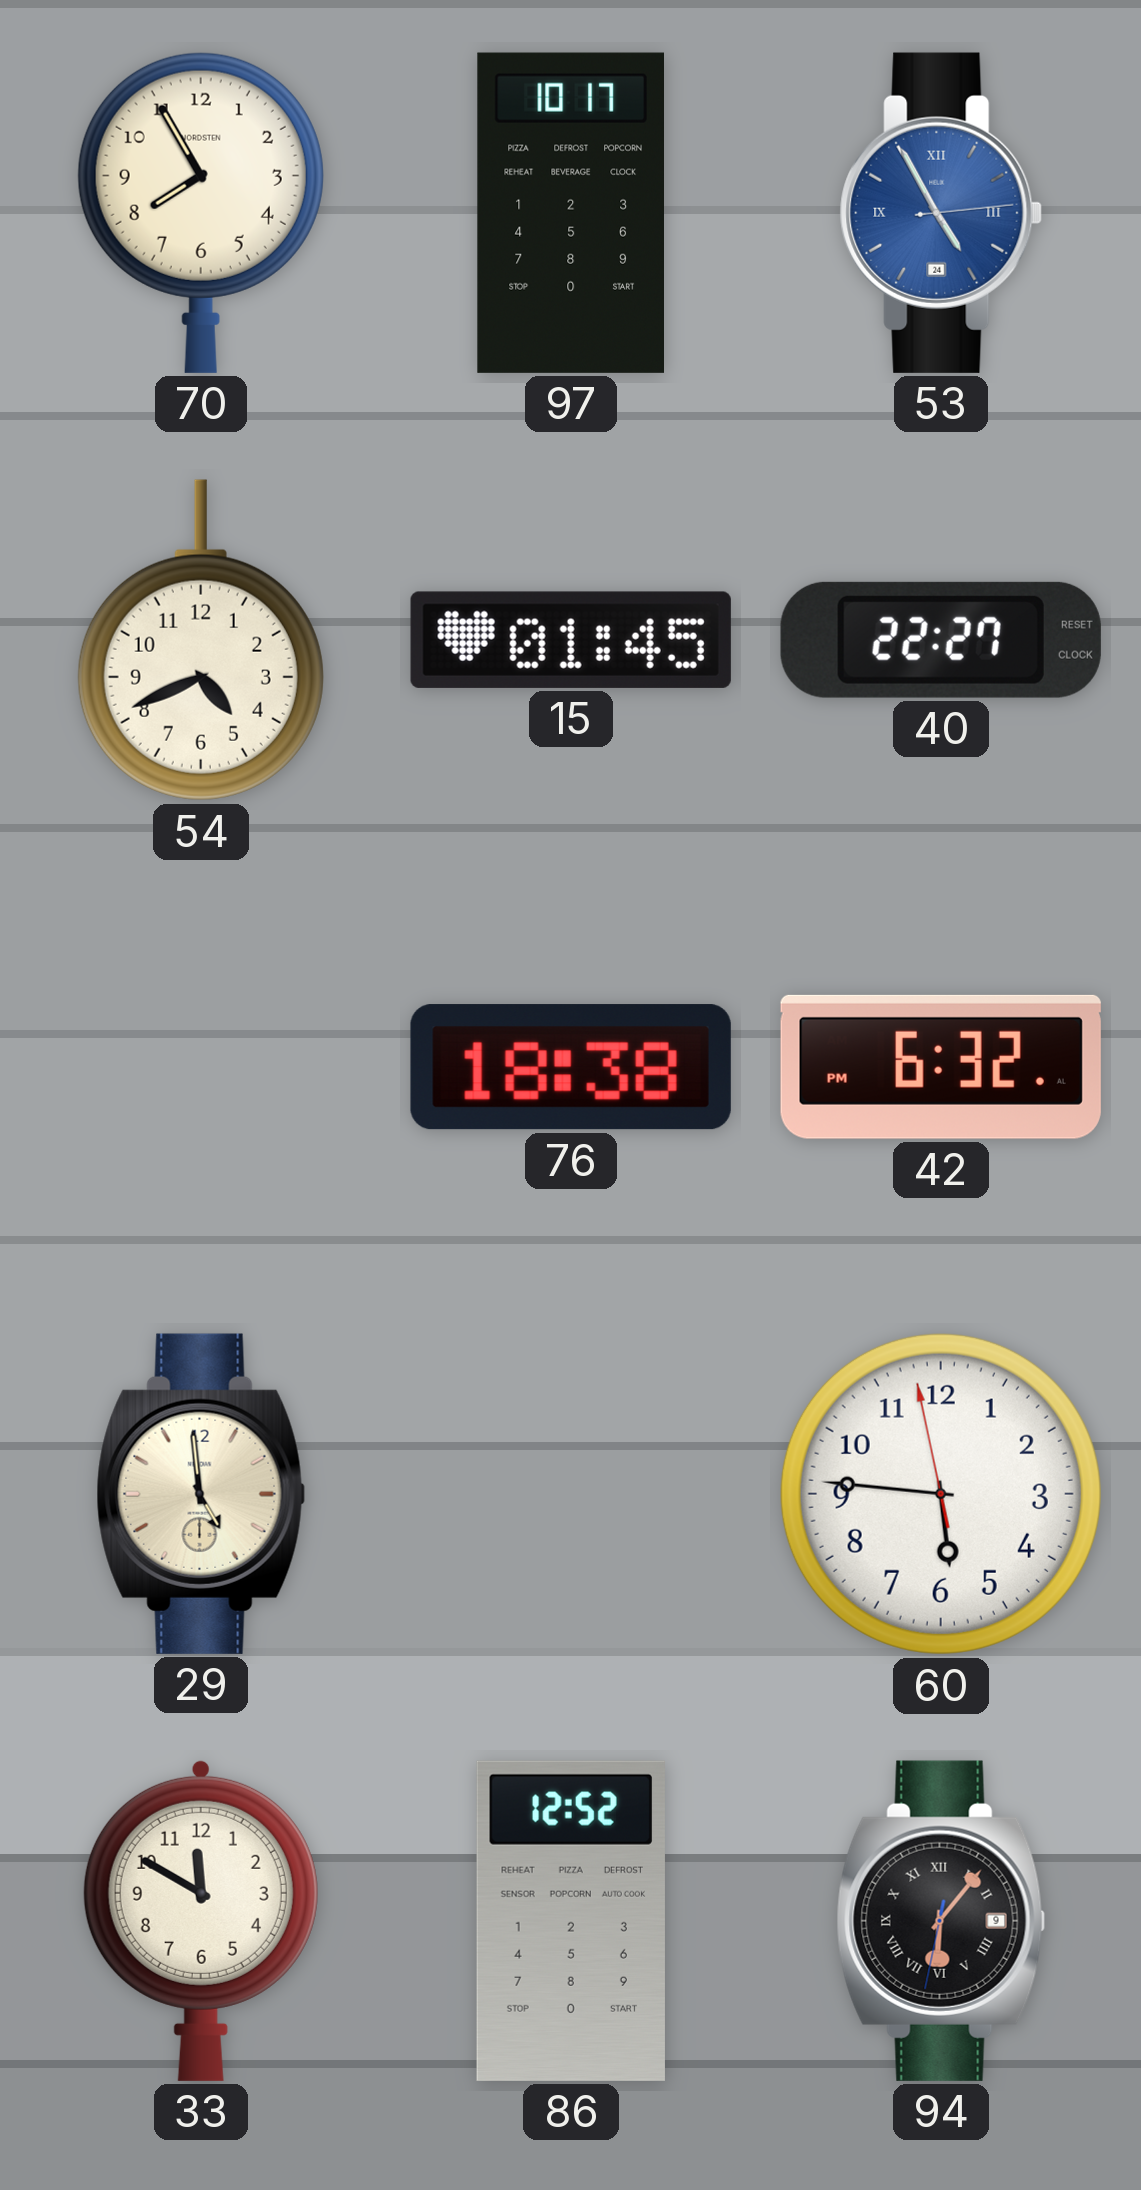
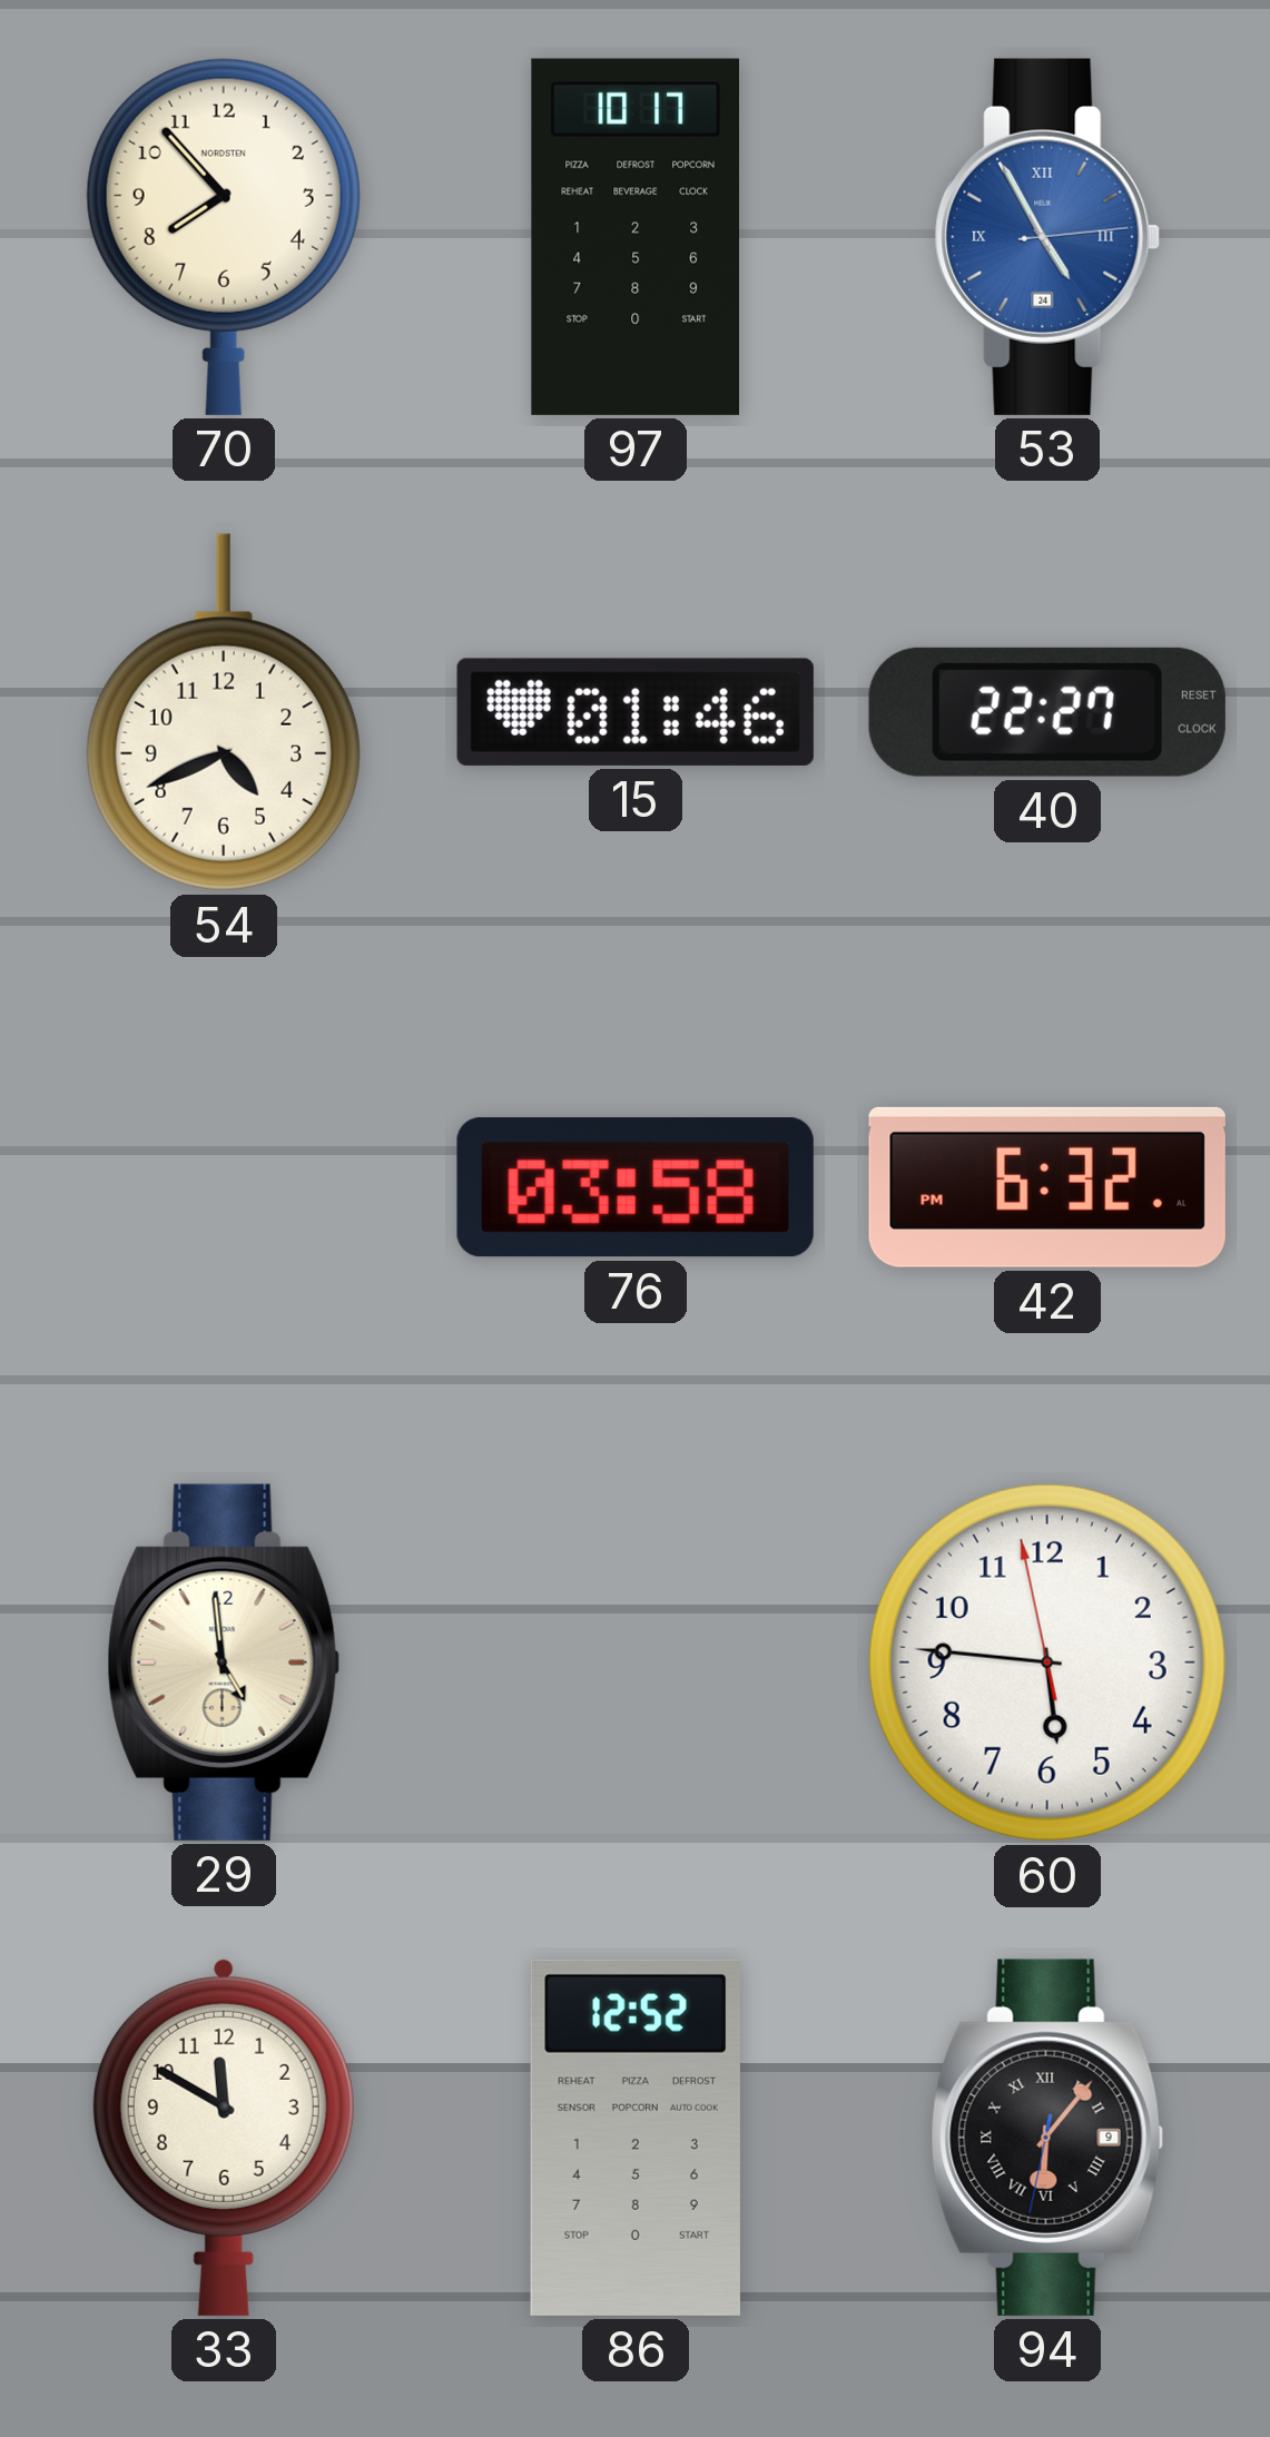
70: 7:55 -> 7:53
15: 01:45 -> 01:46
76: 18:38 -> 03:58
